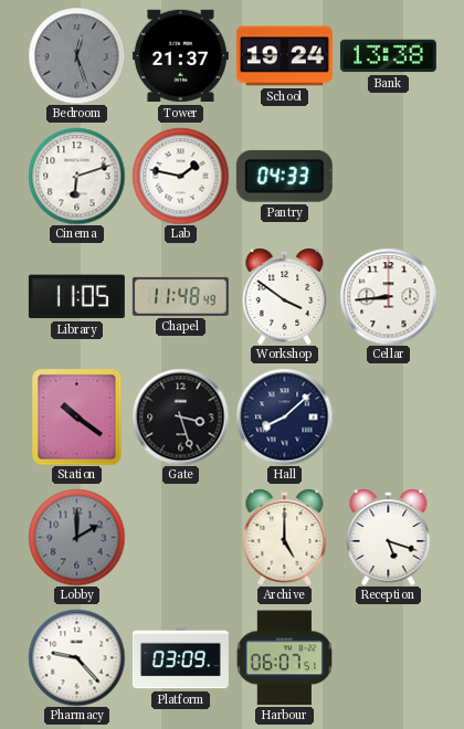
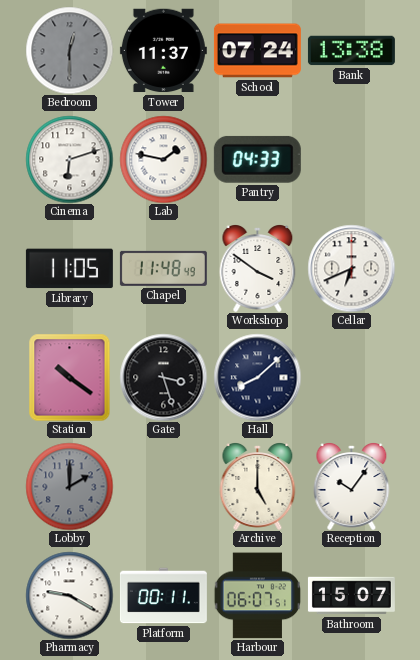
Bedroom: 12:27 -> 12:30
Tower: 21:37 -> 11:37
School: 19:24 -> 07:24
Cellar: 8:44 -> 6:41
Reception: 5:18 -> 10:06
Pharmacy: 9:23 -> 9:20
Platform: 03:09 -> 00:11
Bathroom: none -> 15:07
